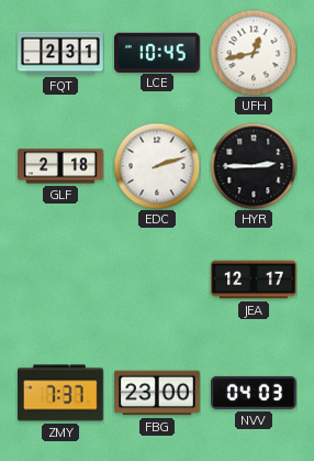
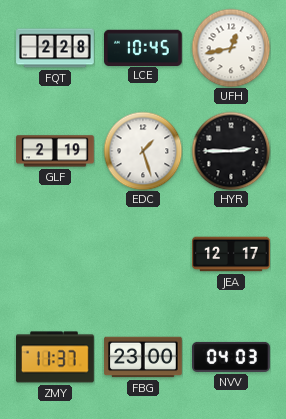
FQT: 2:31 -> 2:28
GLF: 2:18 -> 2:19
EDC: 2:12 -> 1:27
ZMY: 7:37 -> 11:37
